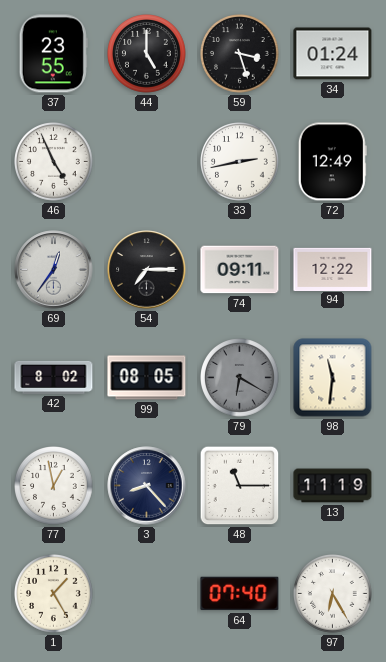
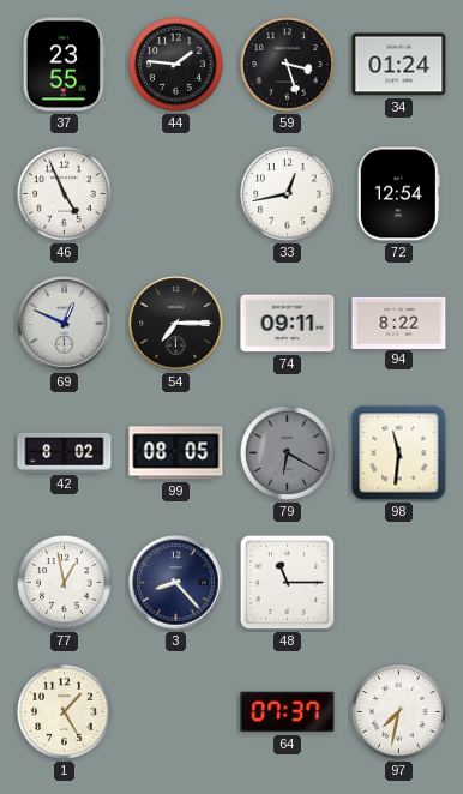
44: 5:00 -> 1:46
33: 2:43 -> 12:43
72: 12:49 -> 12:54
69: 12:36 -> 12:49
94: 12:22 -> 8:22
13: 11:19 -> none
64: 07:40 -> 07:37
97: 6:25 -> 7:32
